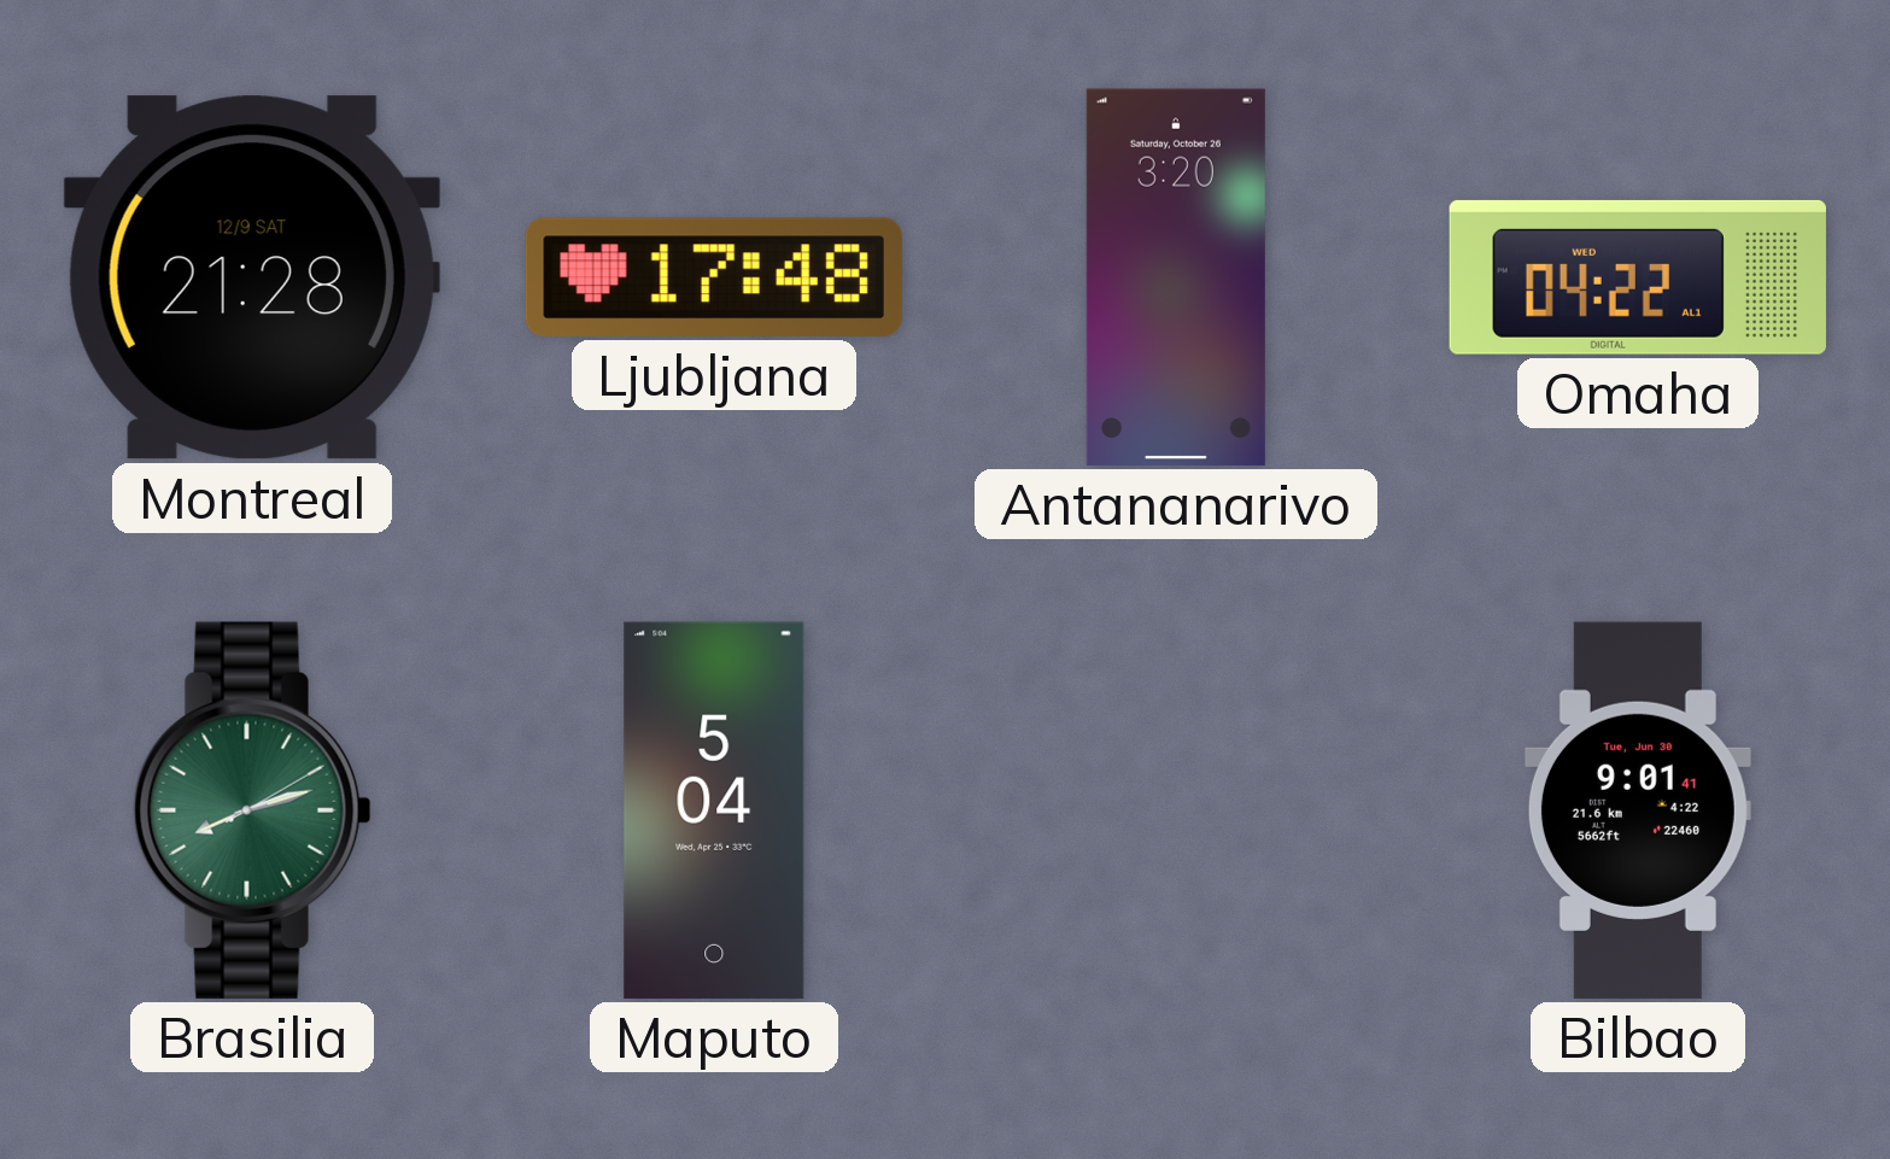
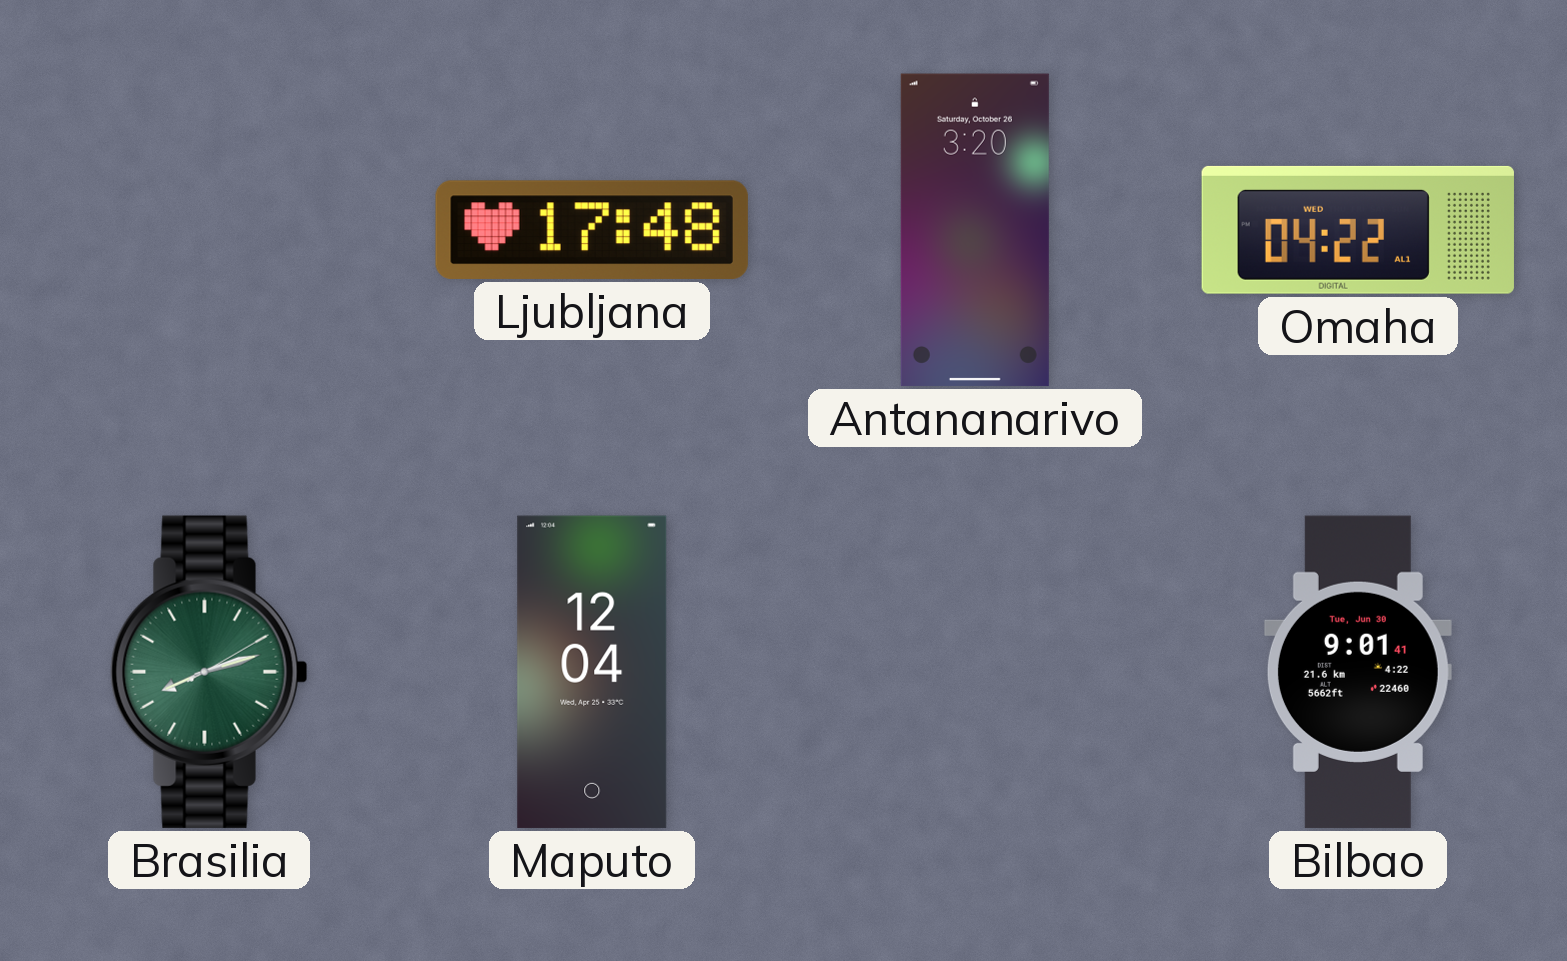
Montreal: 21:28 -> none
Maputo: 5:04 -> 12:04
